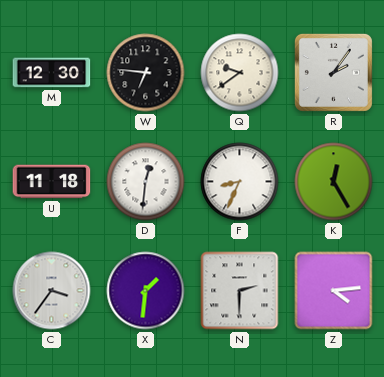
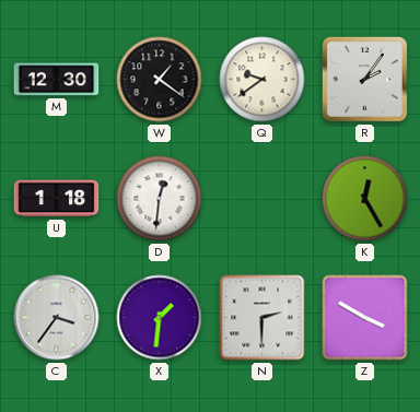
W: 6:46 -> 1:21
U: 11:18 -> 1:18
F: 8:34 -> none
Z: 4:14 -> 3:50
